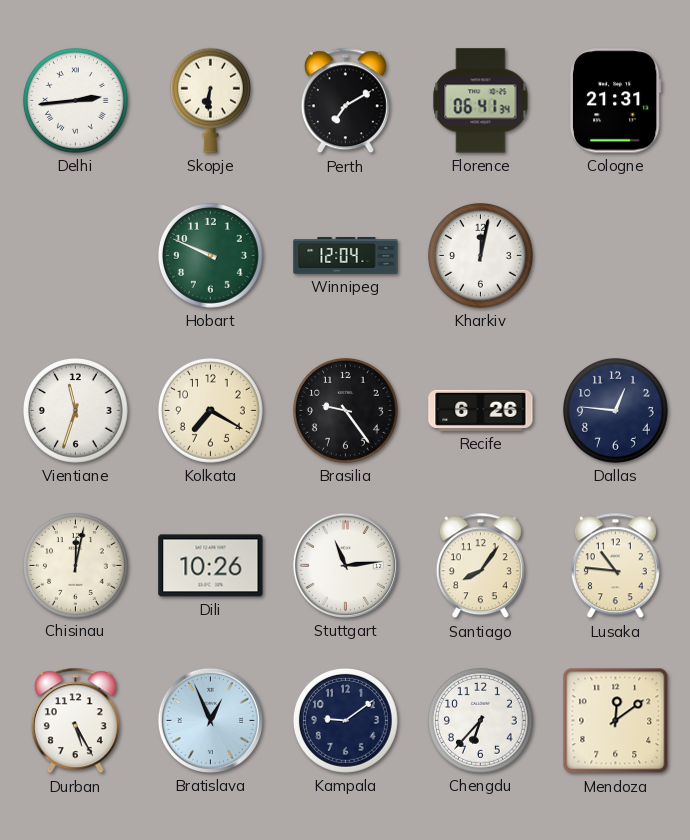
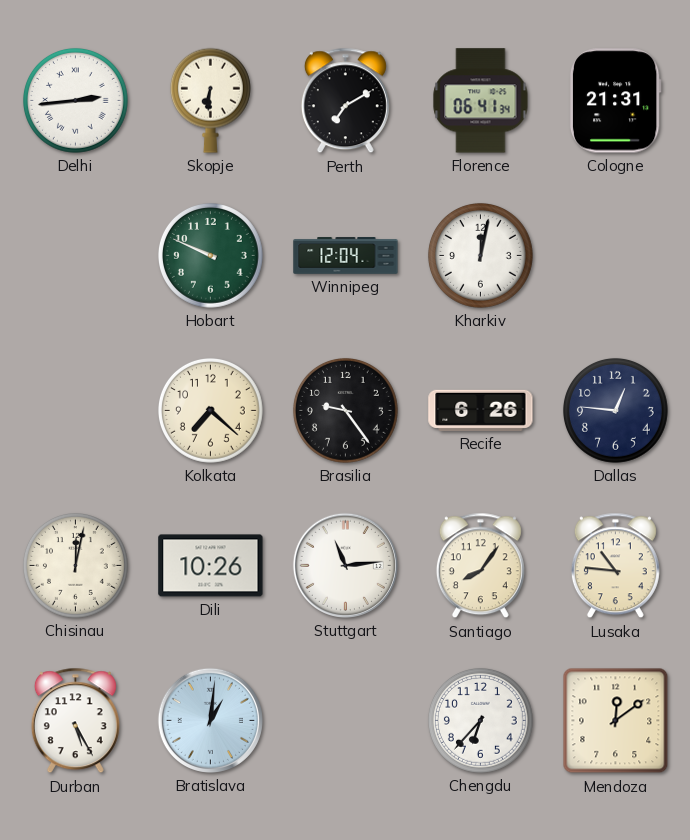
Vientiane: 11:33 -> none
Kolkata: 7:20 -> 7:22
Bratislava: 12:56 -> 1:01
Kampala: 9:09 -> none
